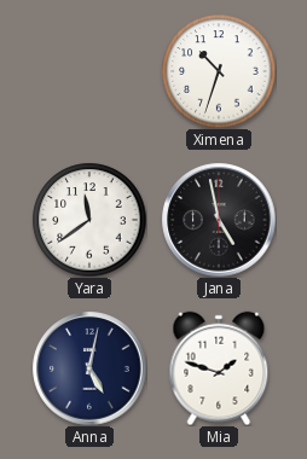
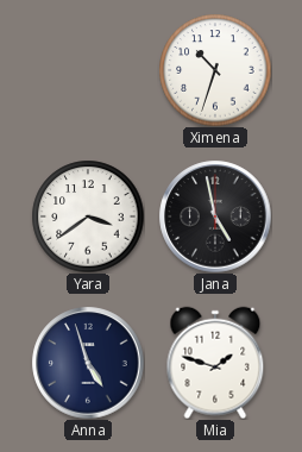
Yara: 11:39 -> 3:39
Anna: 5:02 -> 4:57
